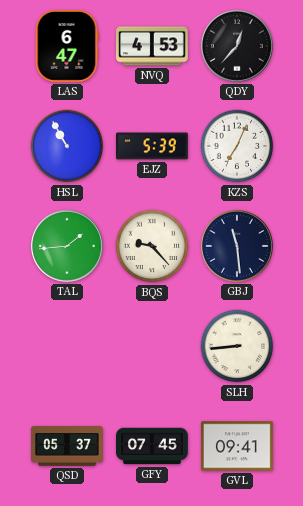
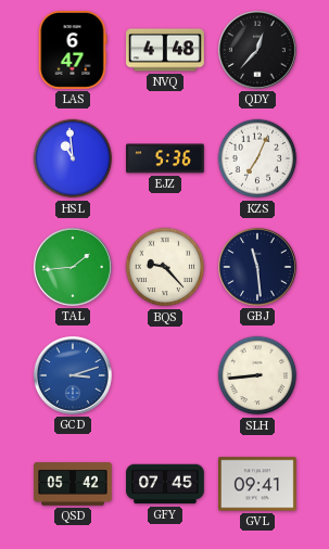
NVQ: 4:53 -> 4:48
HSL: 10:55 -> 10:59
EJZ: 5:39 -> 5:36
GCD: none -> 3:12
QSD: 05:37 -> 05:42
